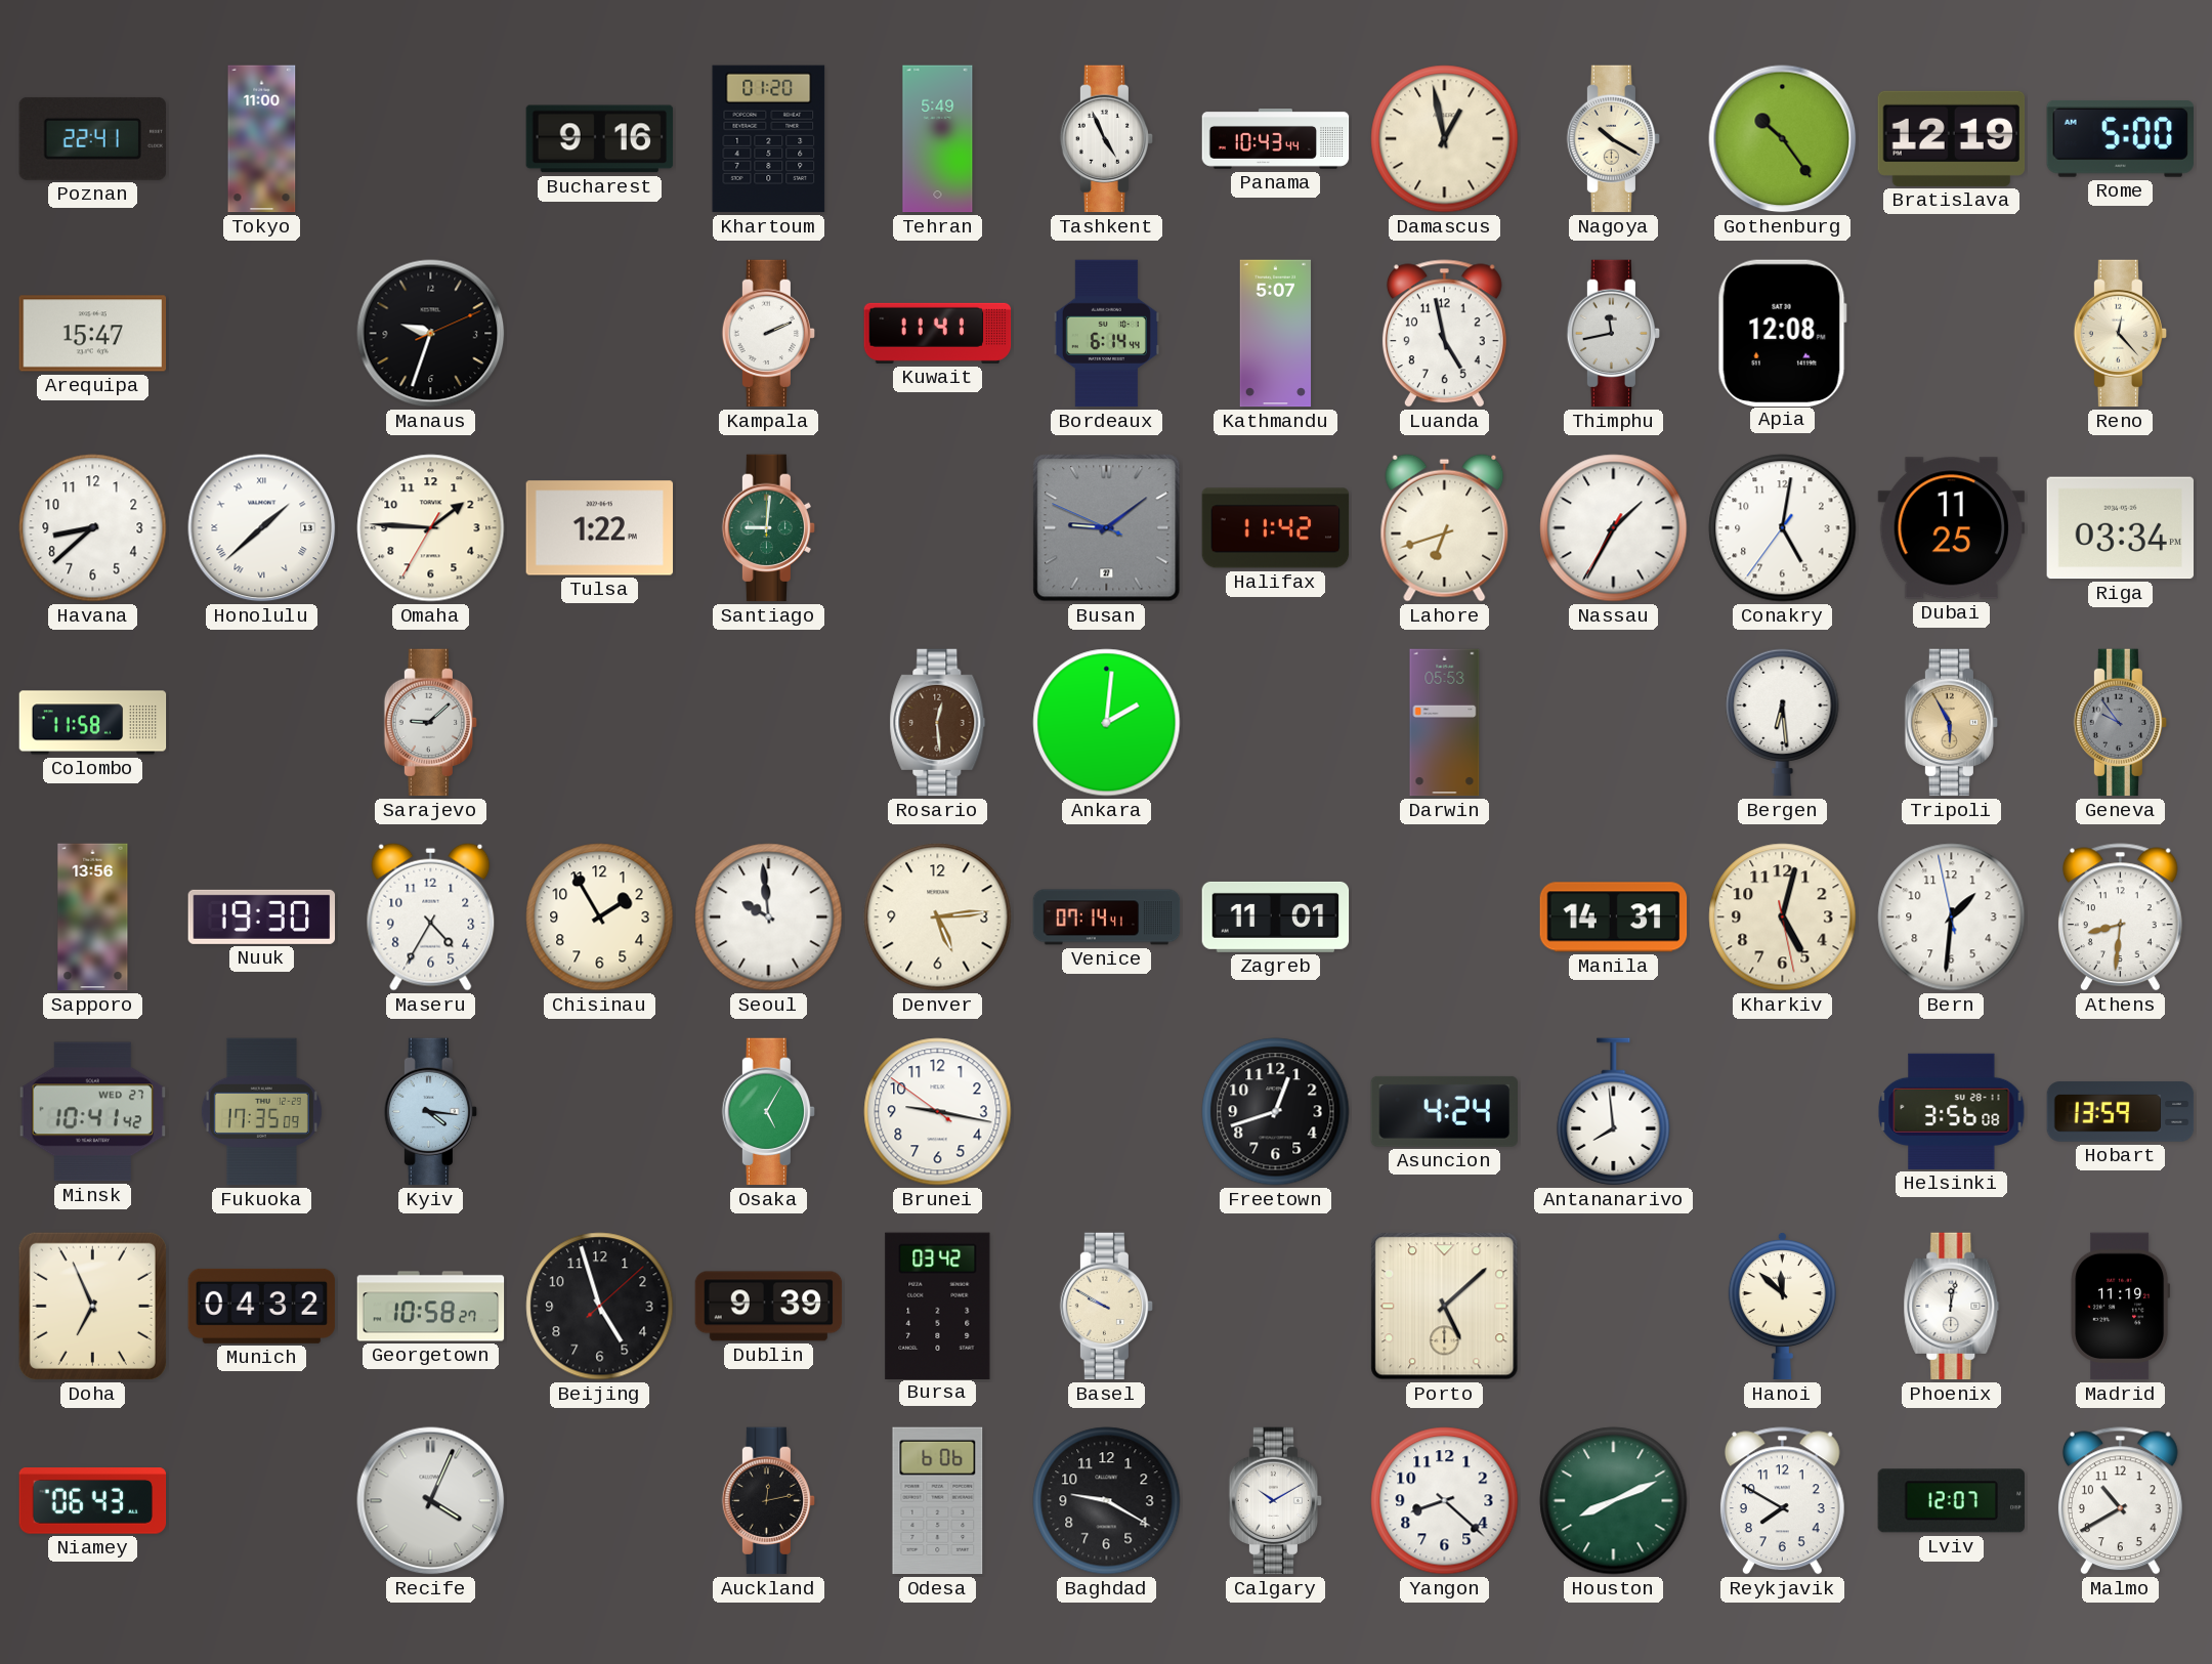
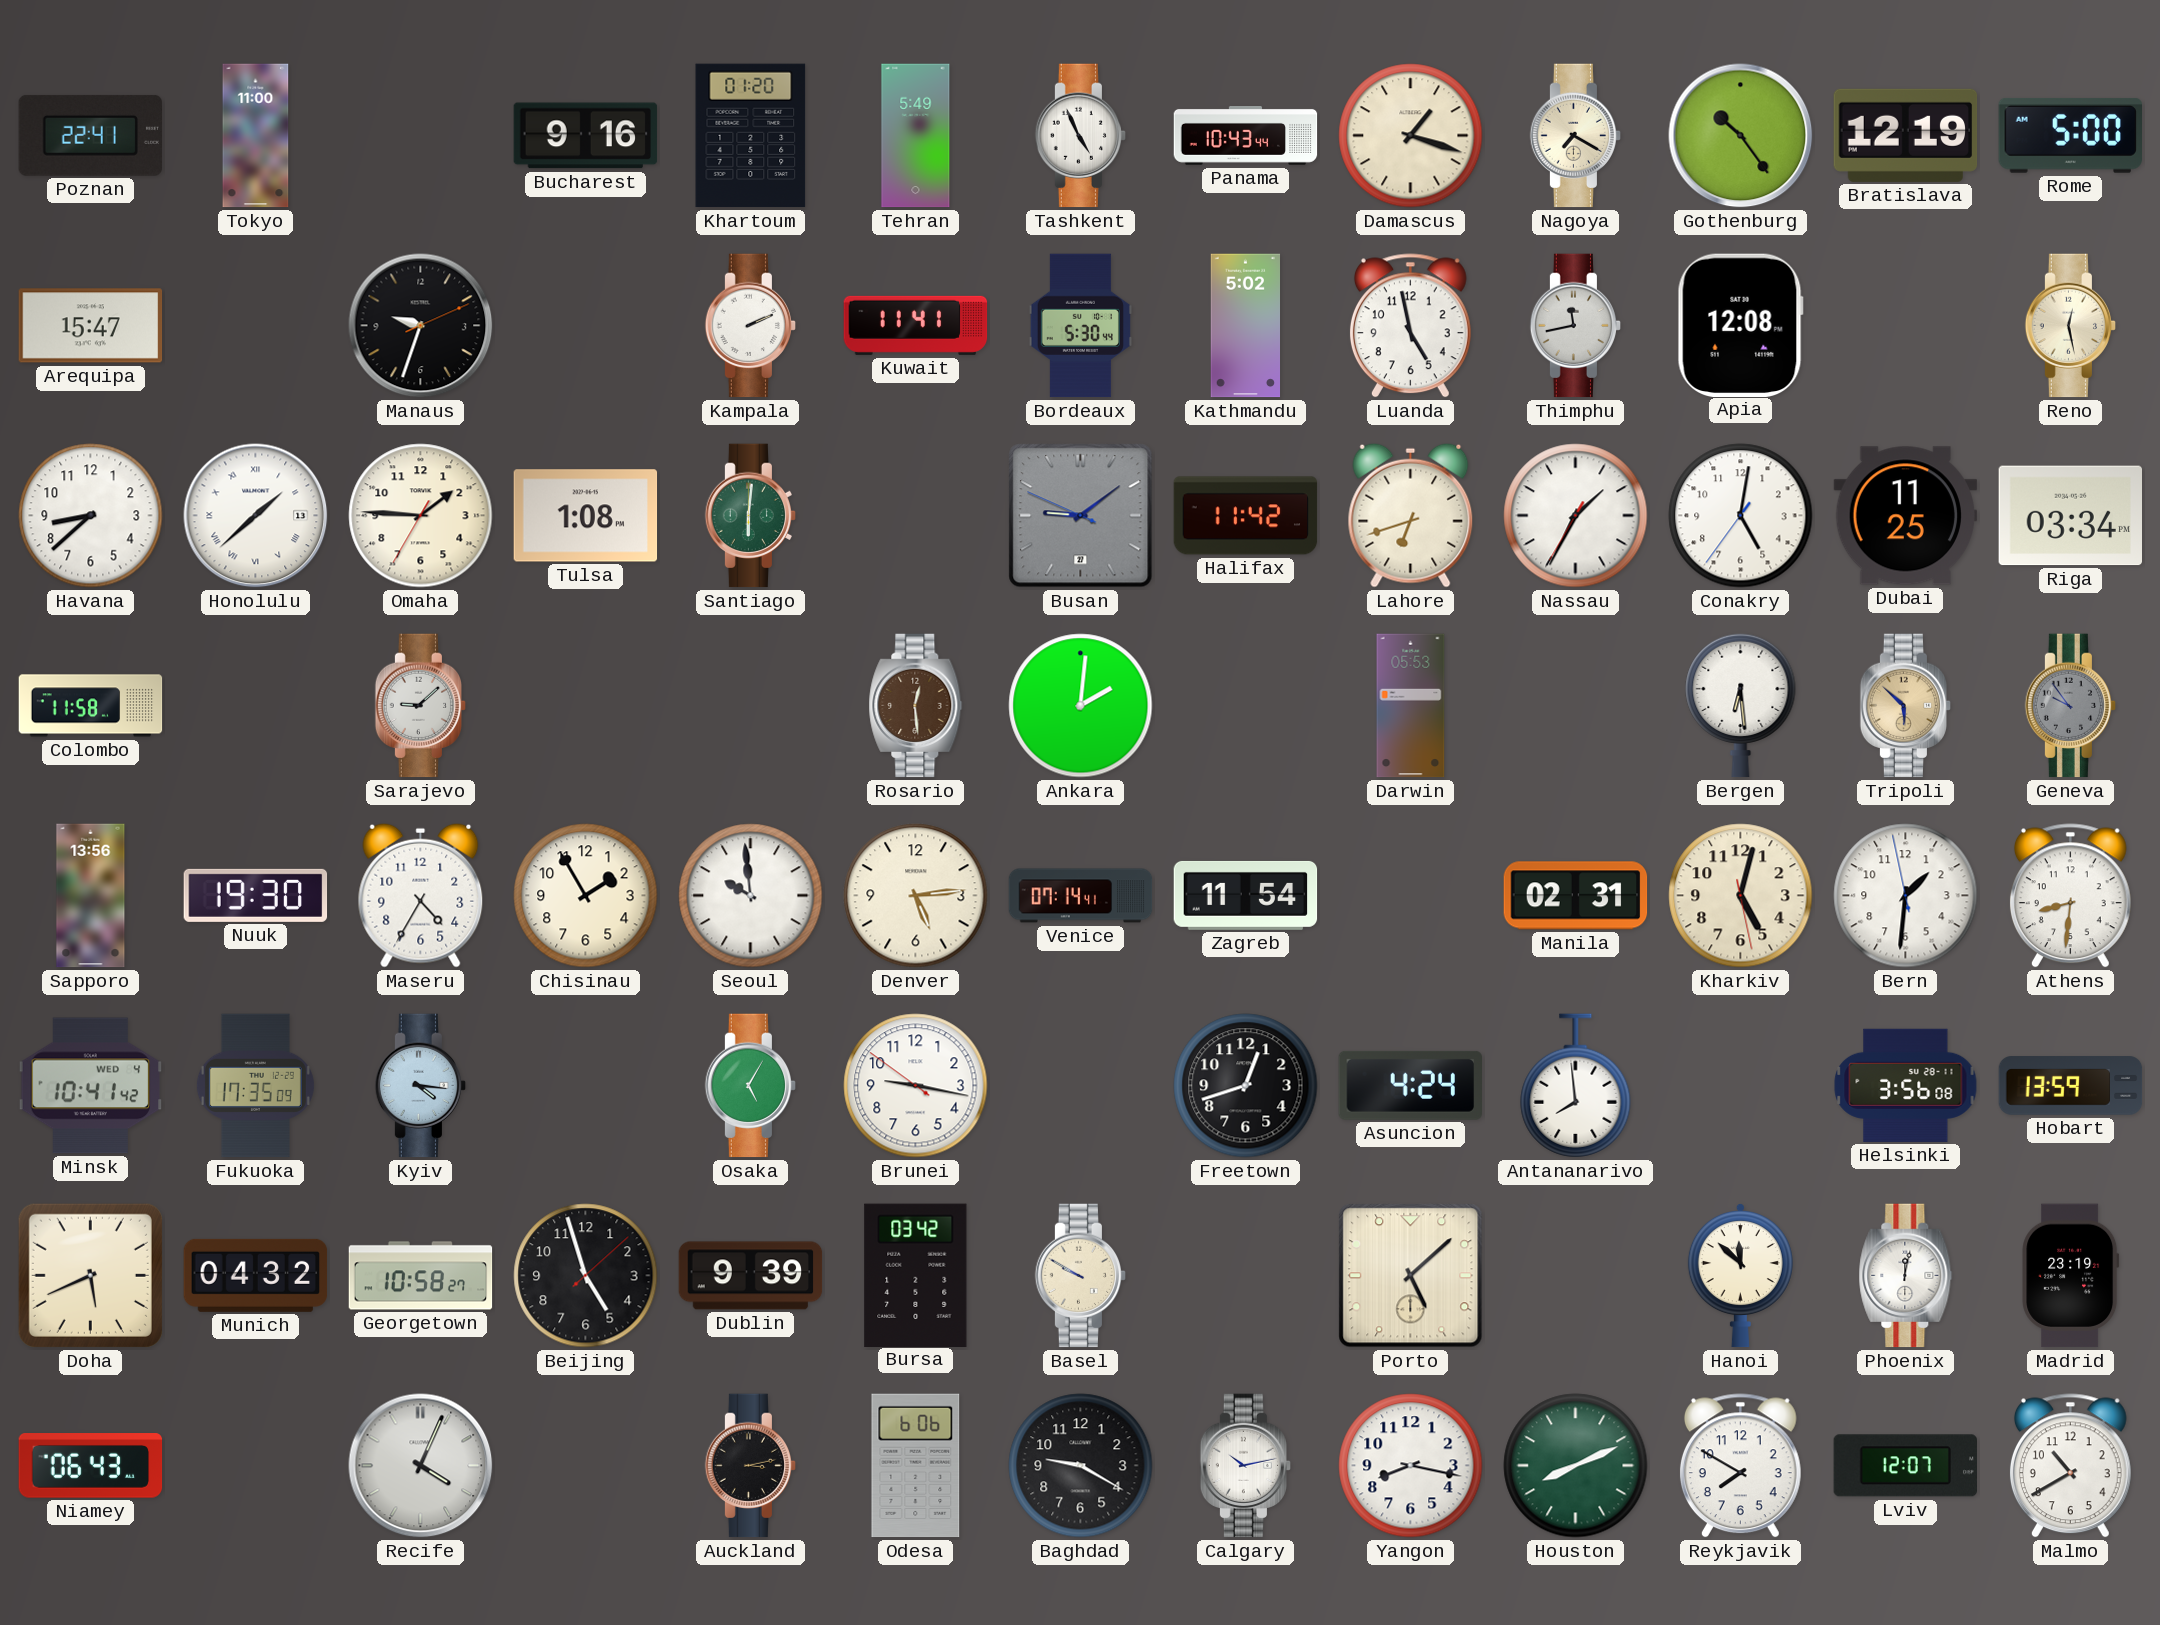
Damascus: 12:58 -> 1:18
Nagoya: 10:20 -> 7:20
Bordeaux: 6:14 -> 5:30
Kathmandu: 5:07 -> 5:02
Reno: 12:23 -> 12:28
Tulsa: 1:22 -> 1:08
Santiago: 9:01 -> 6:01
Tripoli: 5:55 -> 5:52
Zagreb: 11:01 -> 11:54
Manila: 14:31 -> 02:31
Minsk date: WED 27 -> WED 4
Doha: 6:56 -> 5:41
Madrid: 11:19 -> 23:19
Auckland: 12:13 -> 3:13
Calgary: 10:10 -> 10:13
Yangon: 8:22 -> 8:17
